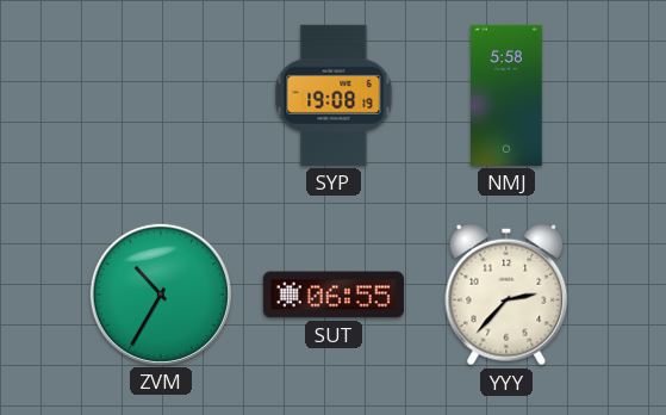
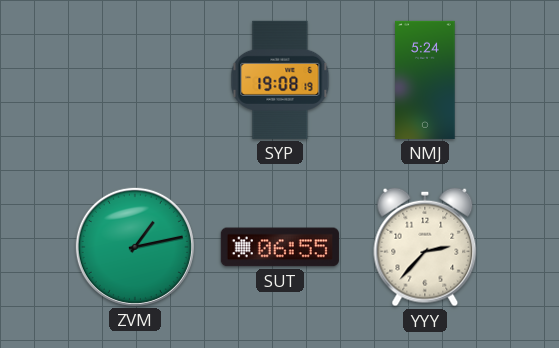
NMJ: 5:58 -> 5:24
ZVM: 10:35 -> 1:13
